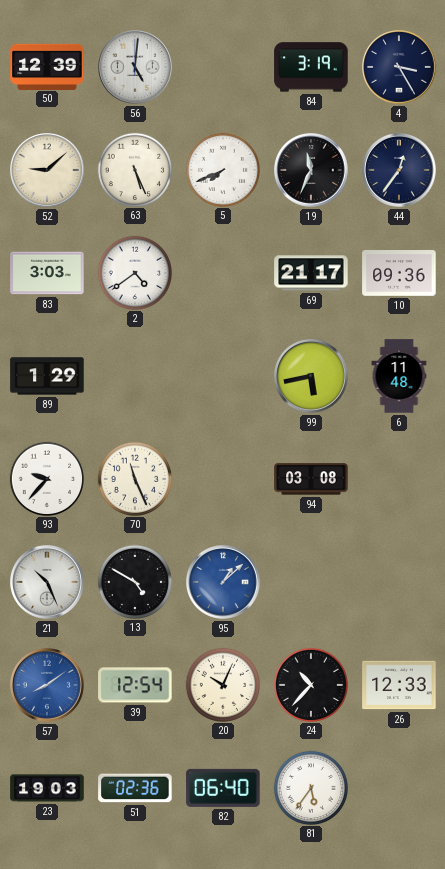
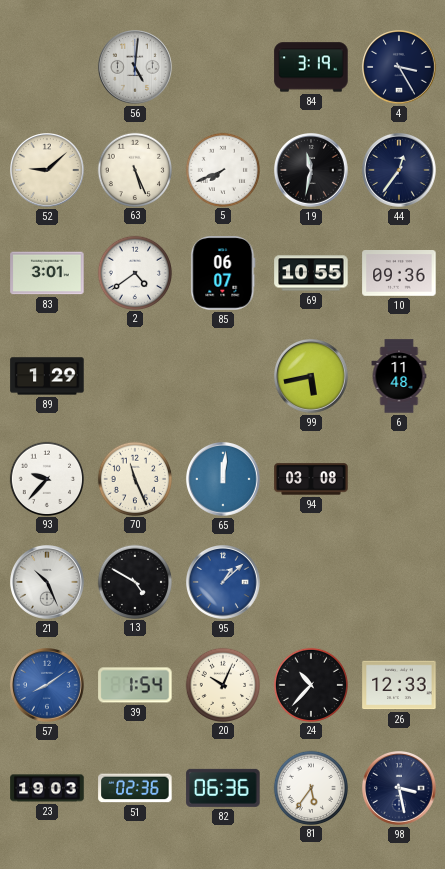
50: 12:39 -> none
19: 11:34 -> 11:32
83: 3:03 -> 3:01
85: none -> 06:07
69: 21:17 -> 10:55
65: none -> 12:01
39: 12:54 -> 1:54
82: 06:40 -> 06:36
98: none -> 3:28
